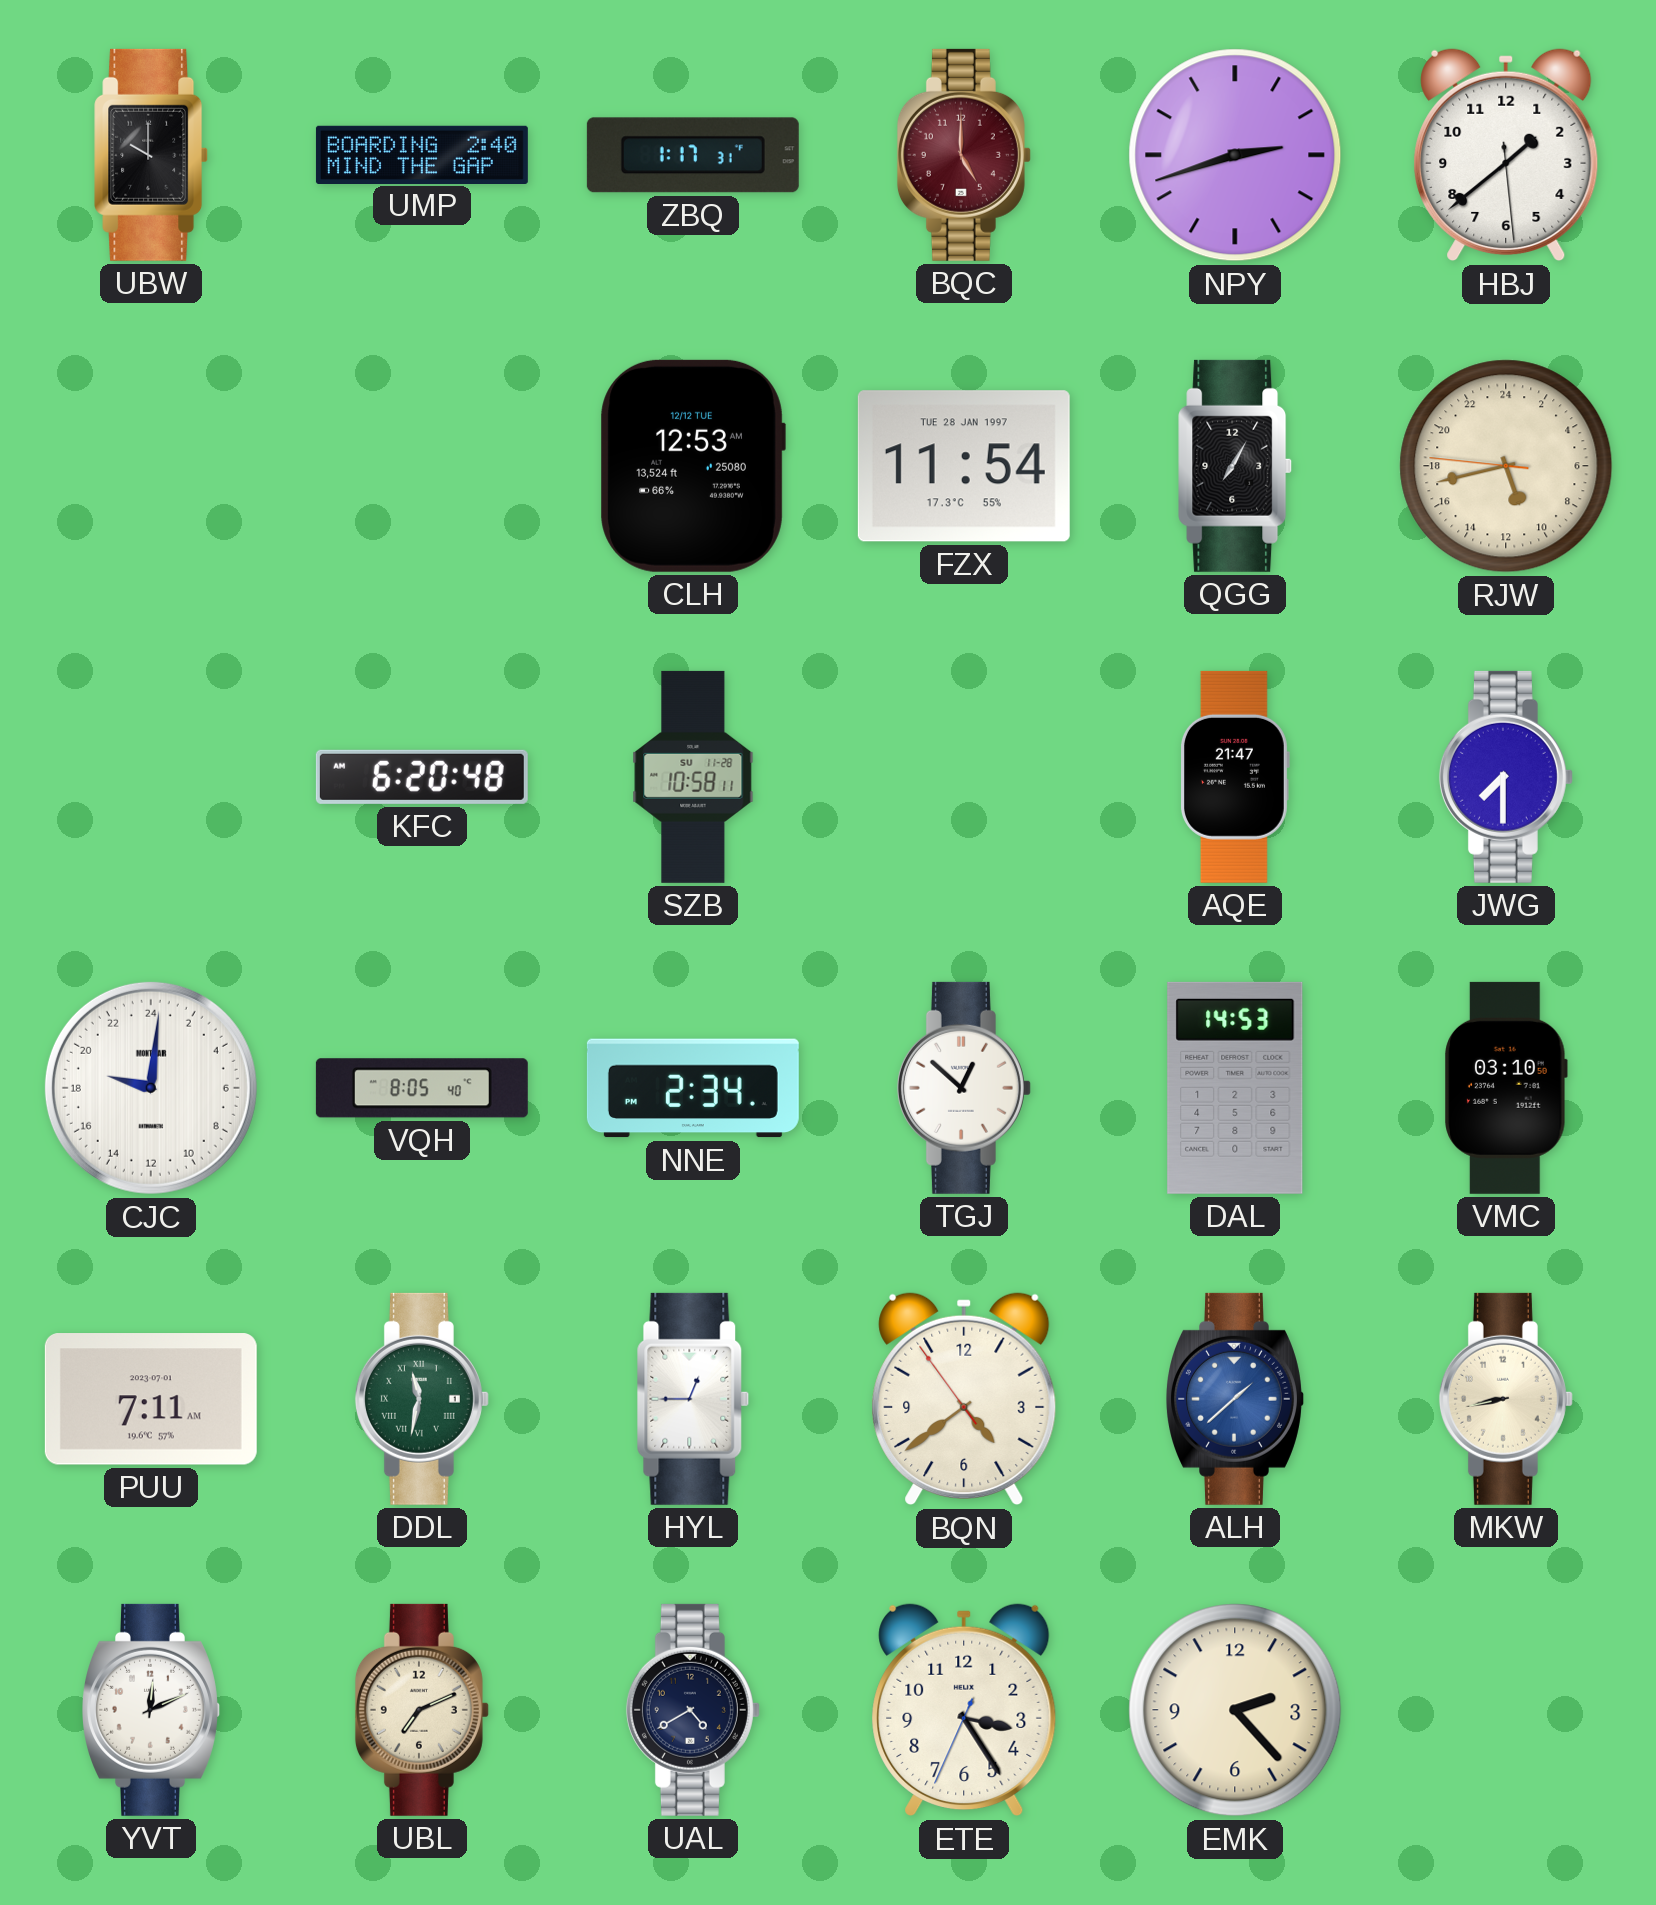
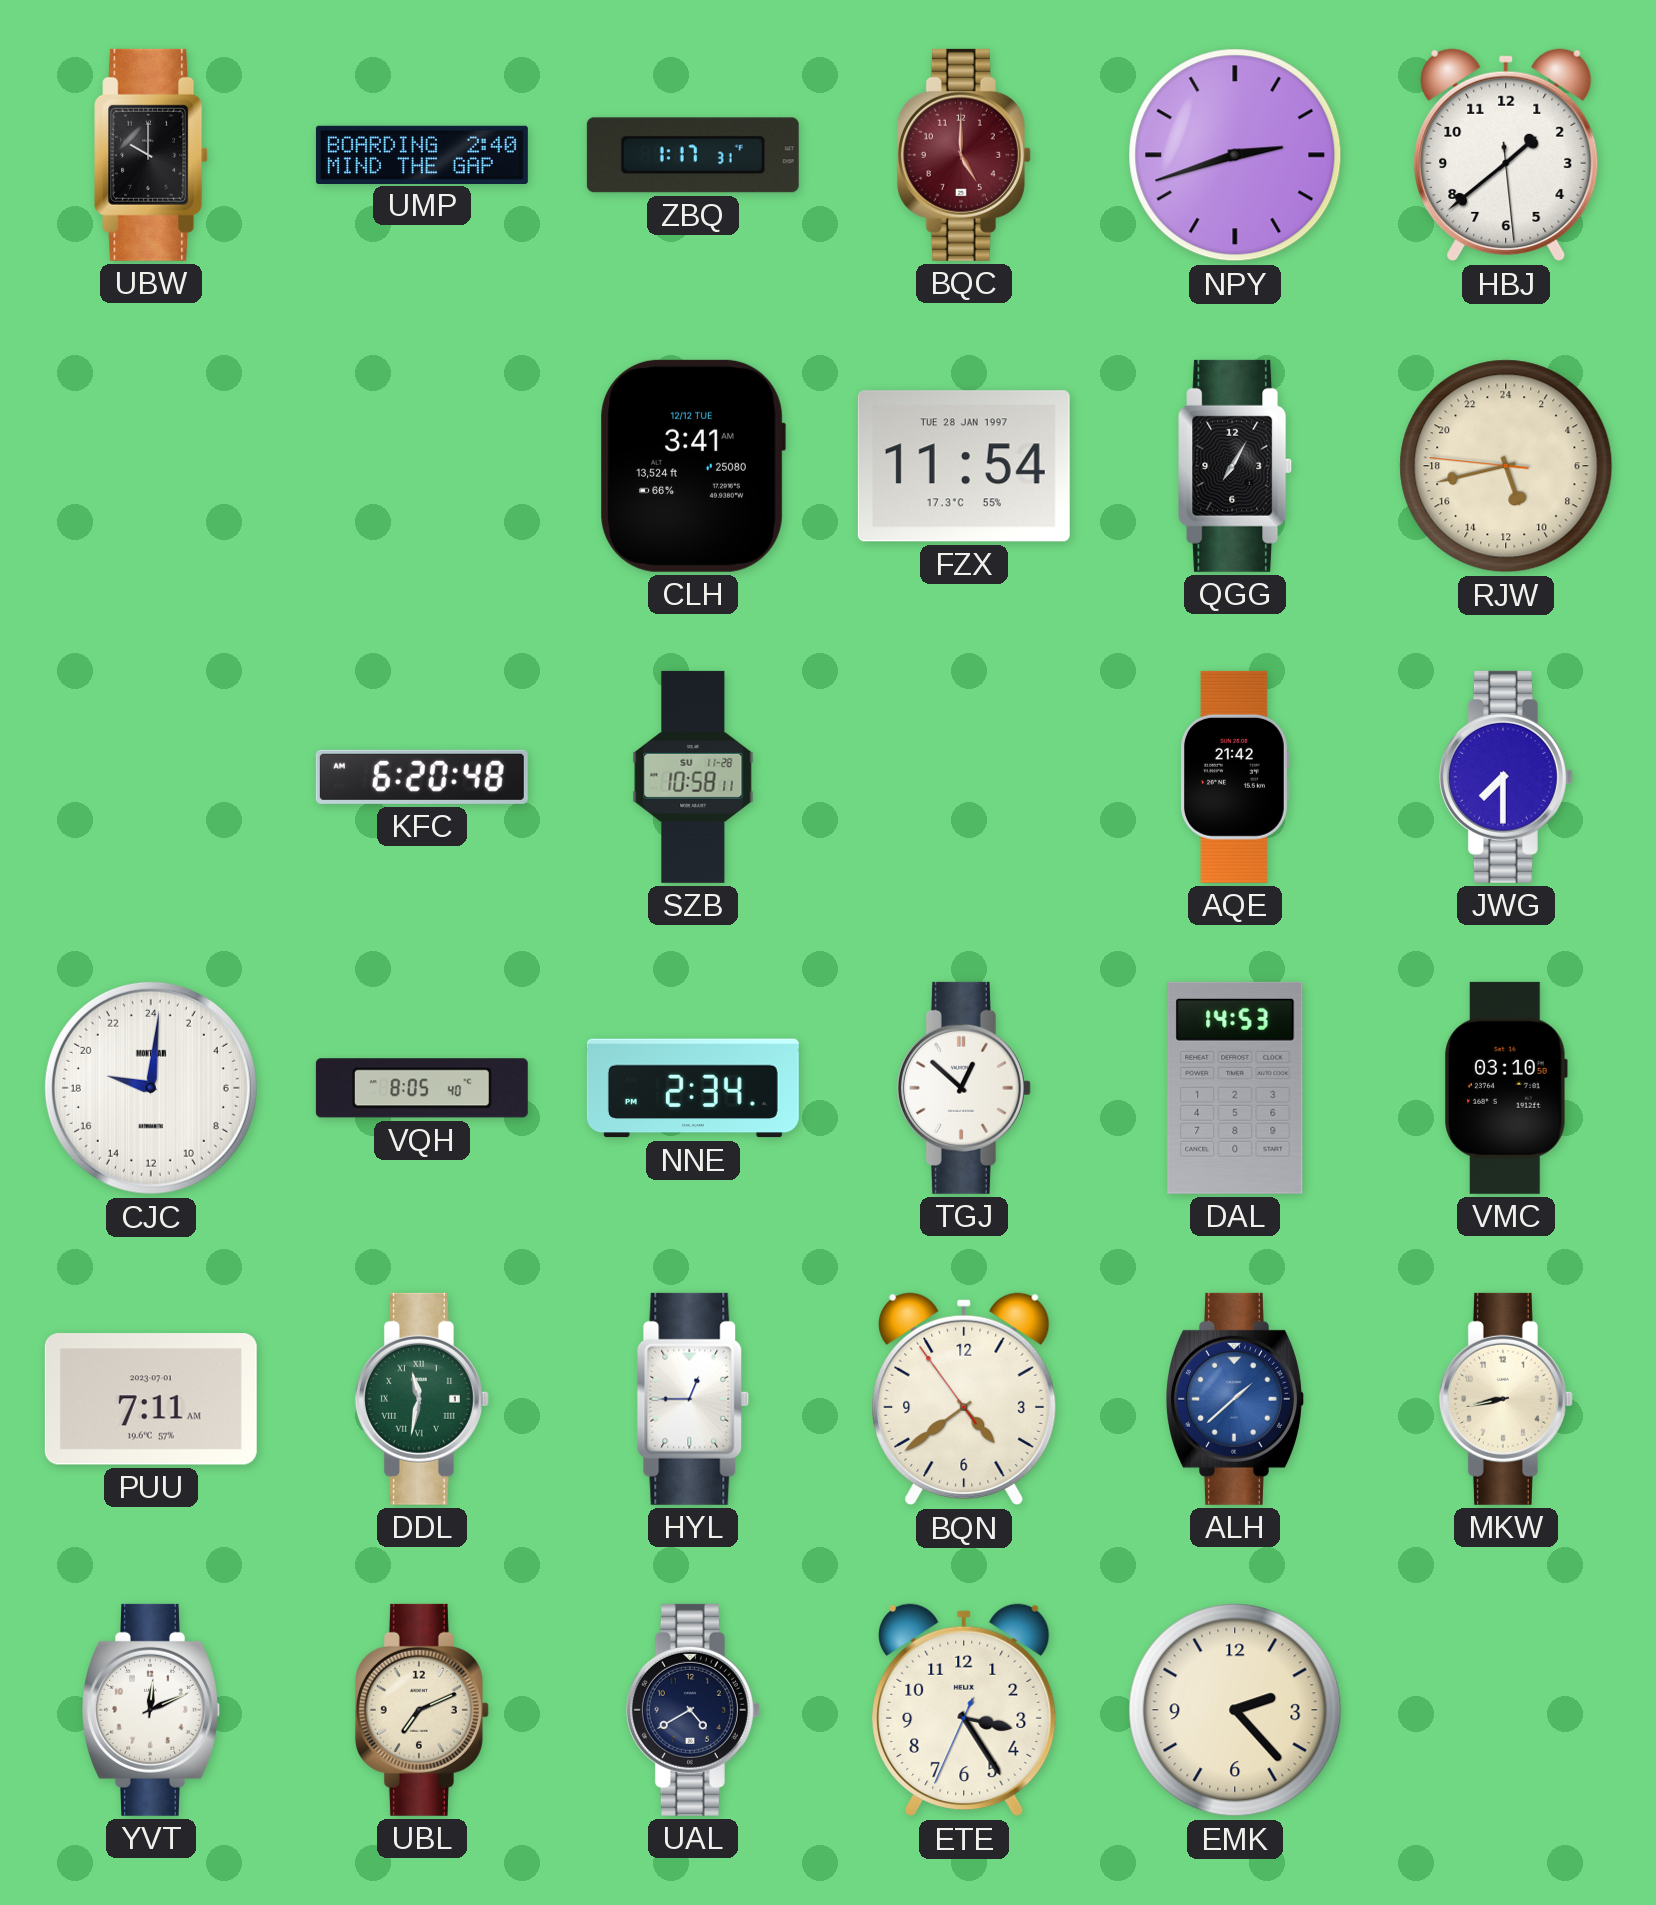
CLH: 12:53 -> 3:41
AQE: 21:47 -> 21:42
